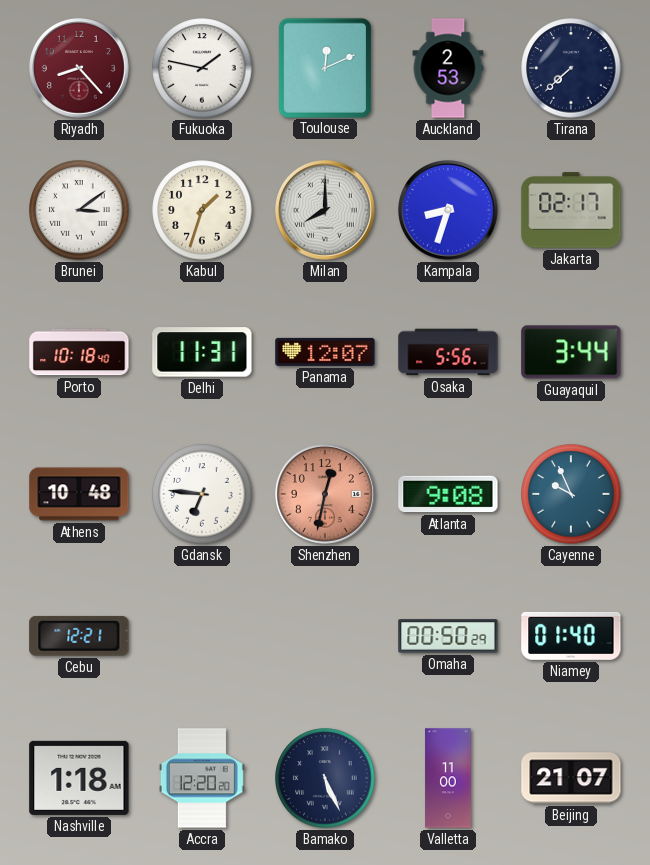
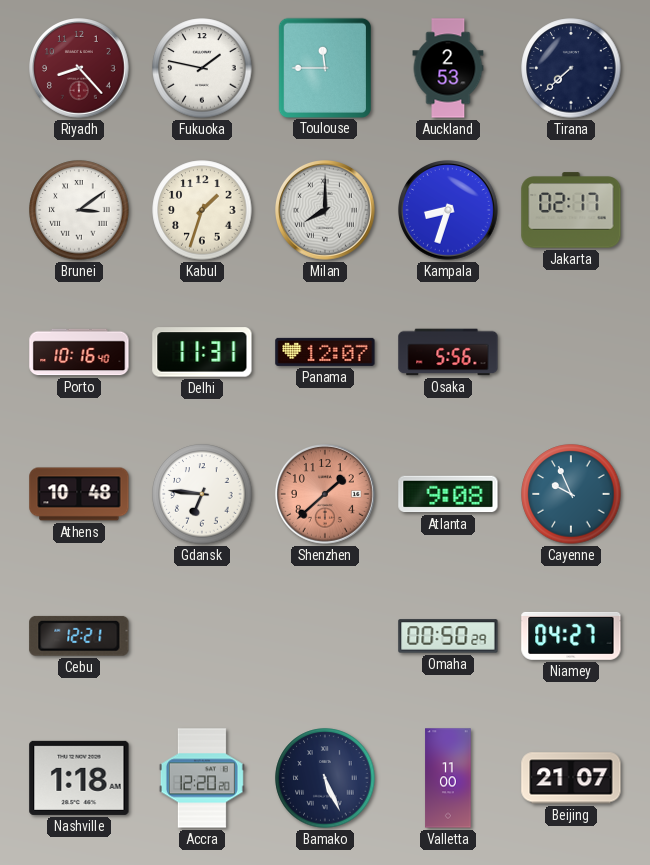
Toulouse: 12:11 -> 11:45
Porto: 10:18 -> 10:16
Guayaquil: 3:44 -> none
Shenzhen: 12:32 -> 1:38
Niamey: 01:40 -> 04:27
